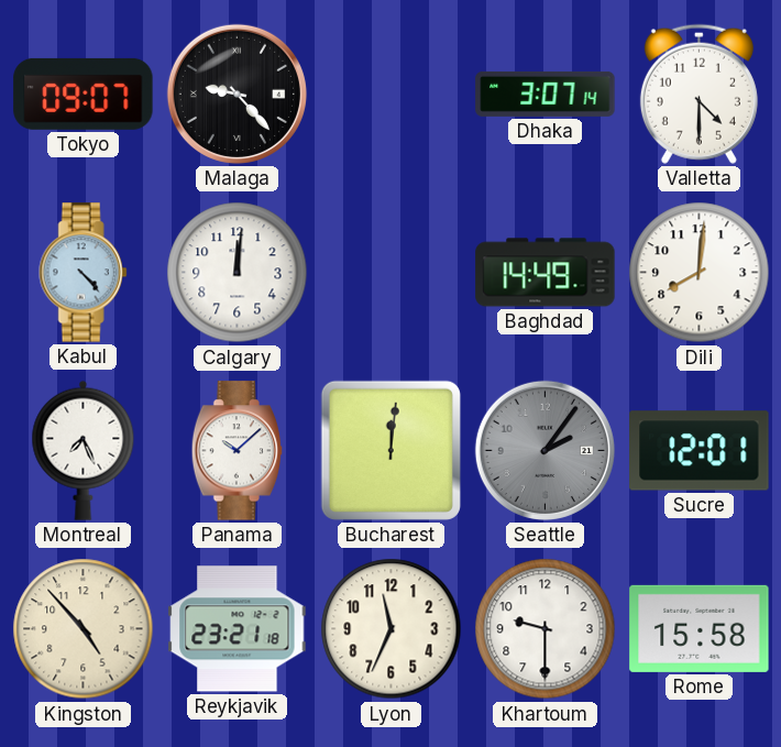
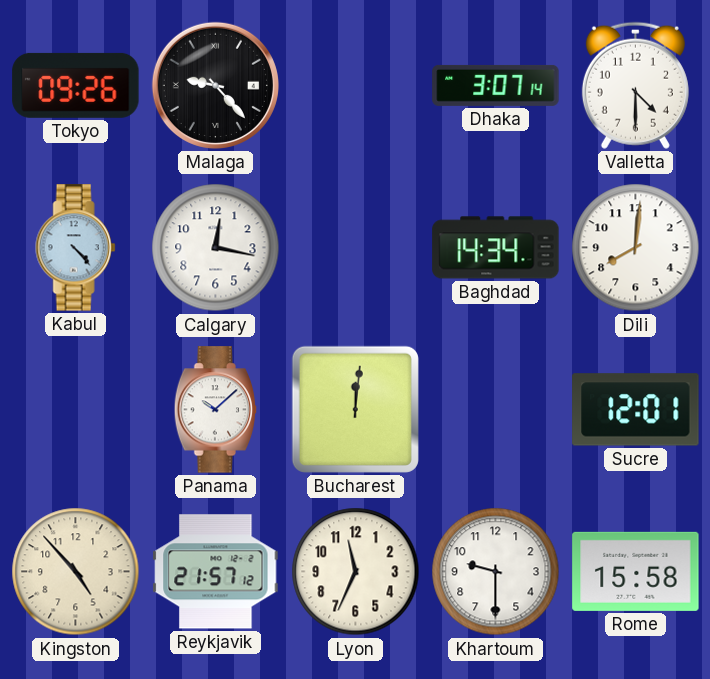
Tokyo: 09:07 -> 09:26
Calgary: 12:01 -> 12:17
Baghdad: 14:49 -> 14:34
Montreal: 7:26 -> none
Seattle: 2:06 -> none
Reykjavik: 23:21 -> 21:57
